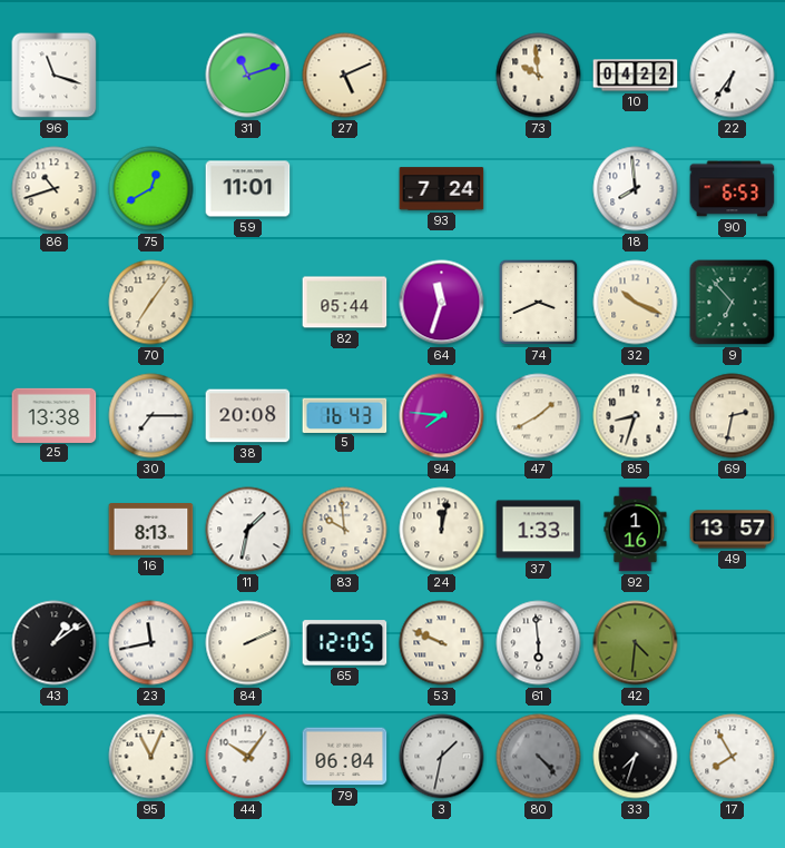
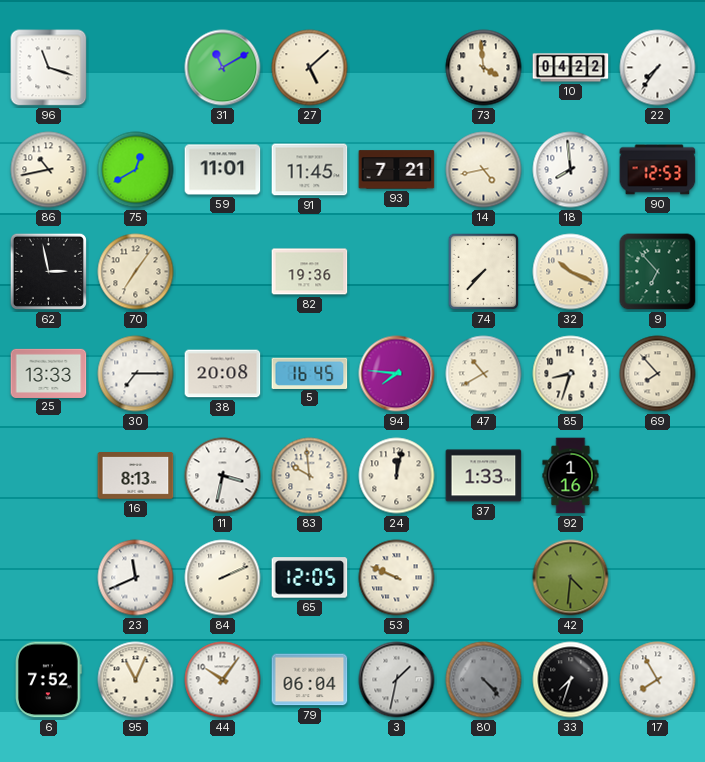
31: 11:12 -> 11:10
27: 5:11 -> 5:08
73: 9:59 -> 3:59
22: 6:36 -> 7:36
86: 10:42 -> 10:43
91: none -> 11:45
93: 7:24 -> 7:21
14: none -> 4:43
90: 6:53 -> 12:53
62: none -> 2:58
82: 05:44 -> 19:36
64: 11:33 -> none
74: 3:41 -> 7:37
25: 13:38 -> 13:33
5: 16:43 -> 16:45
47: 1:40 -> 10:40
69: 2:32 -> 7:53
11: 1:32 -> 3:32
49: 13:57 -> none
43: 1:09 -> none
23: 11:43 -> 11:41
61: 5:59 -> none
6: none -> 7:52
